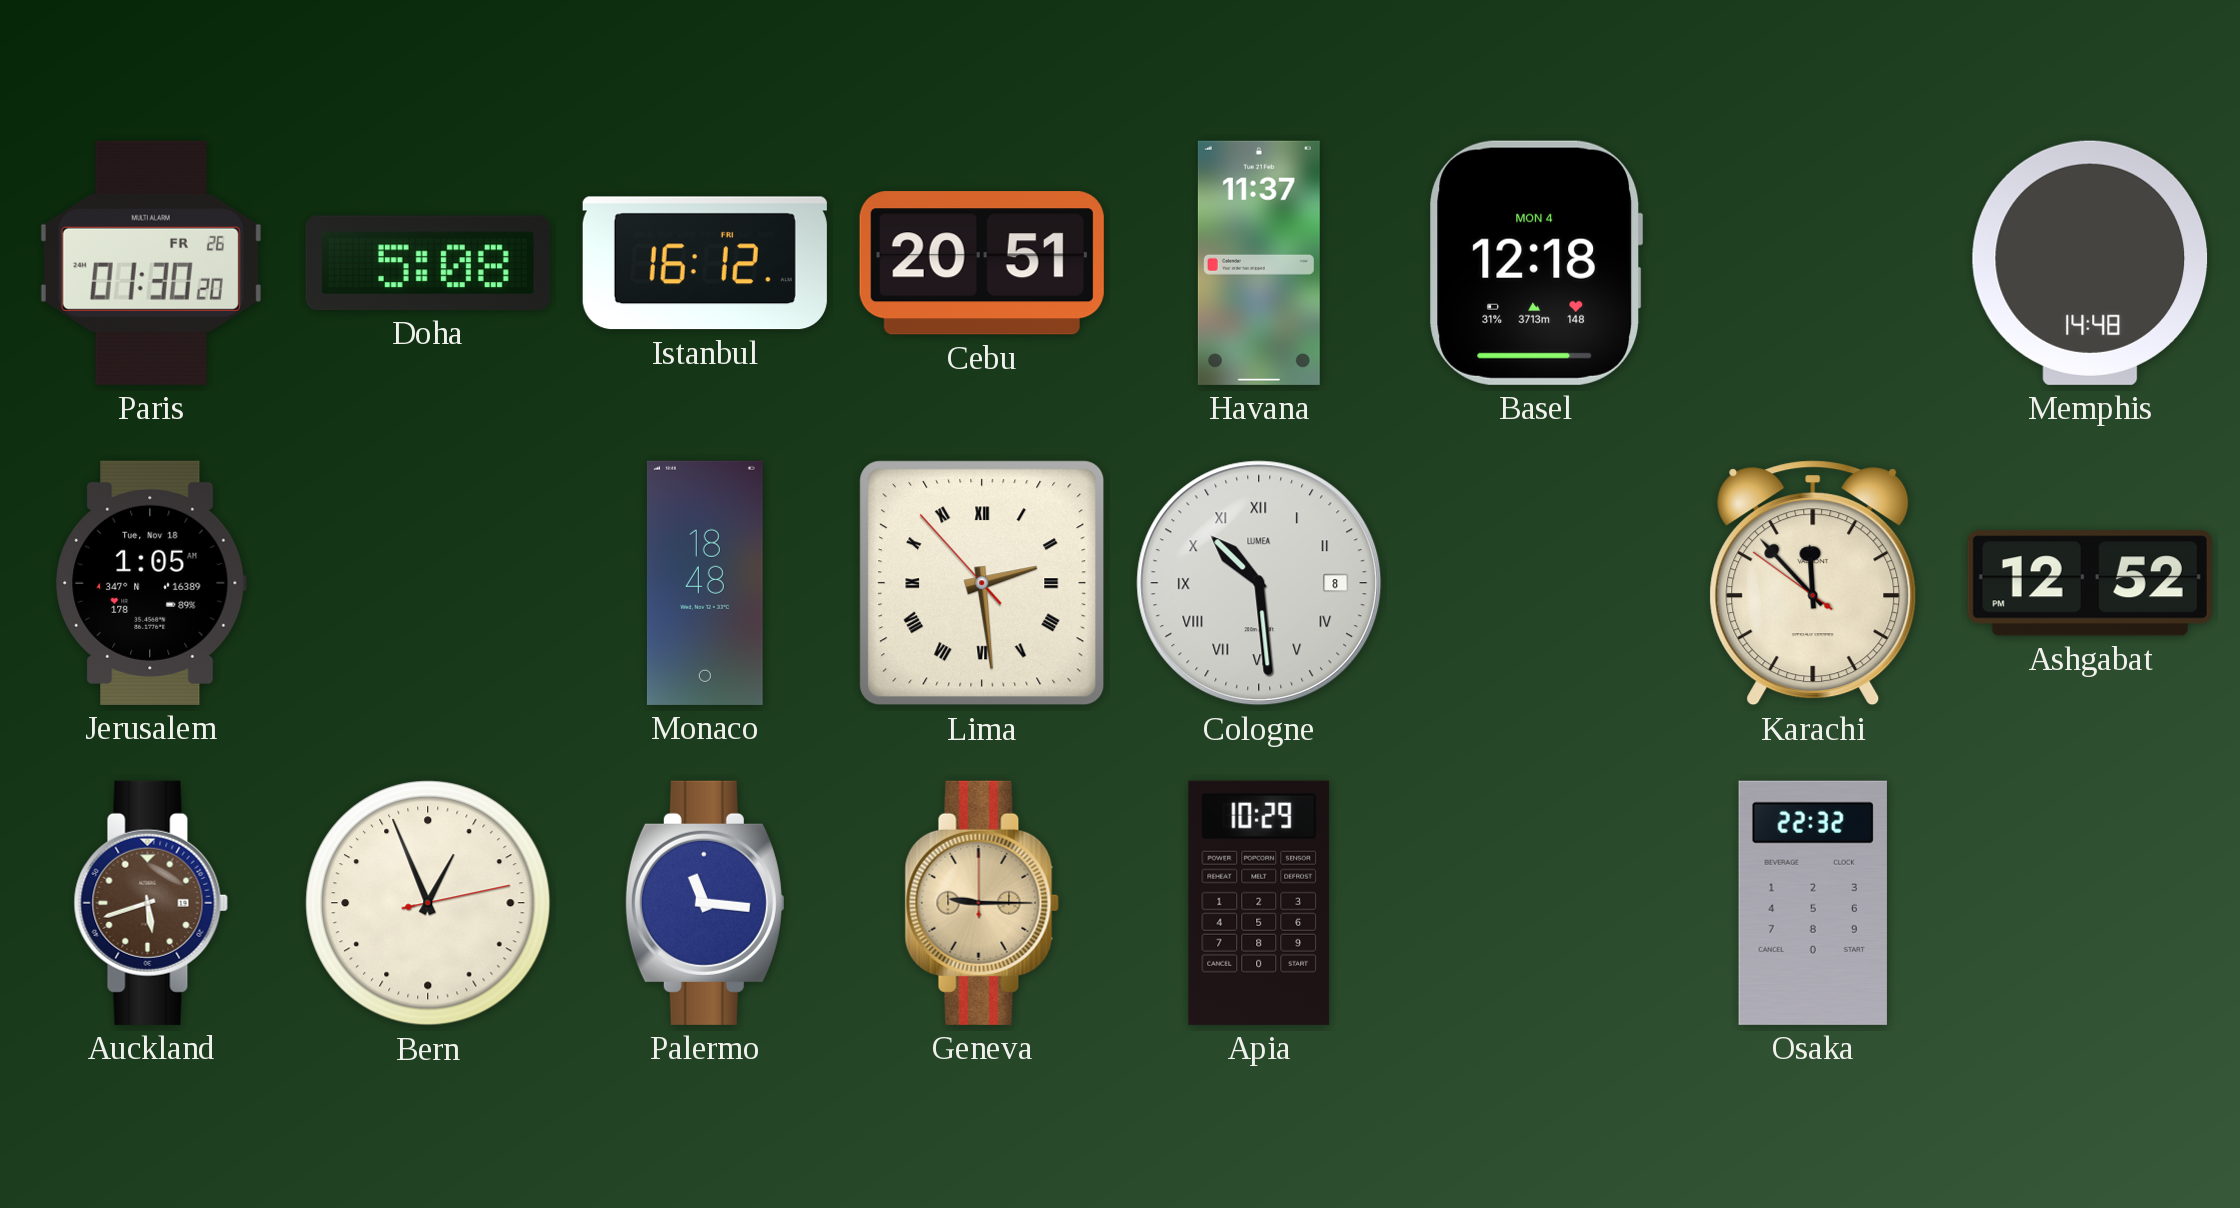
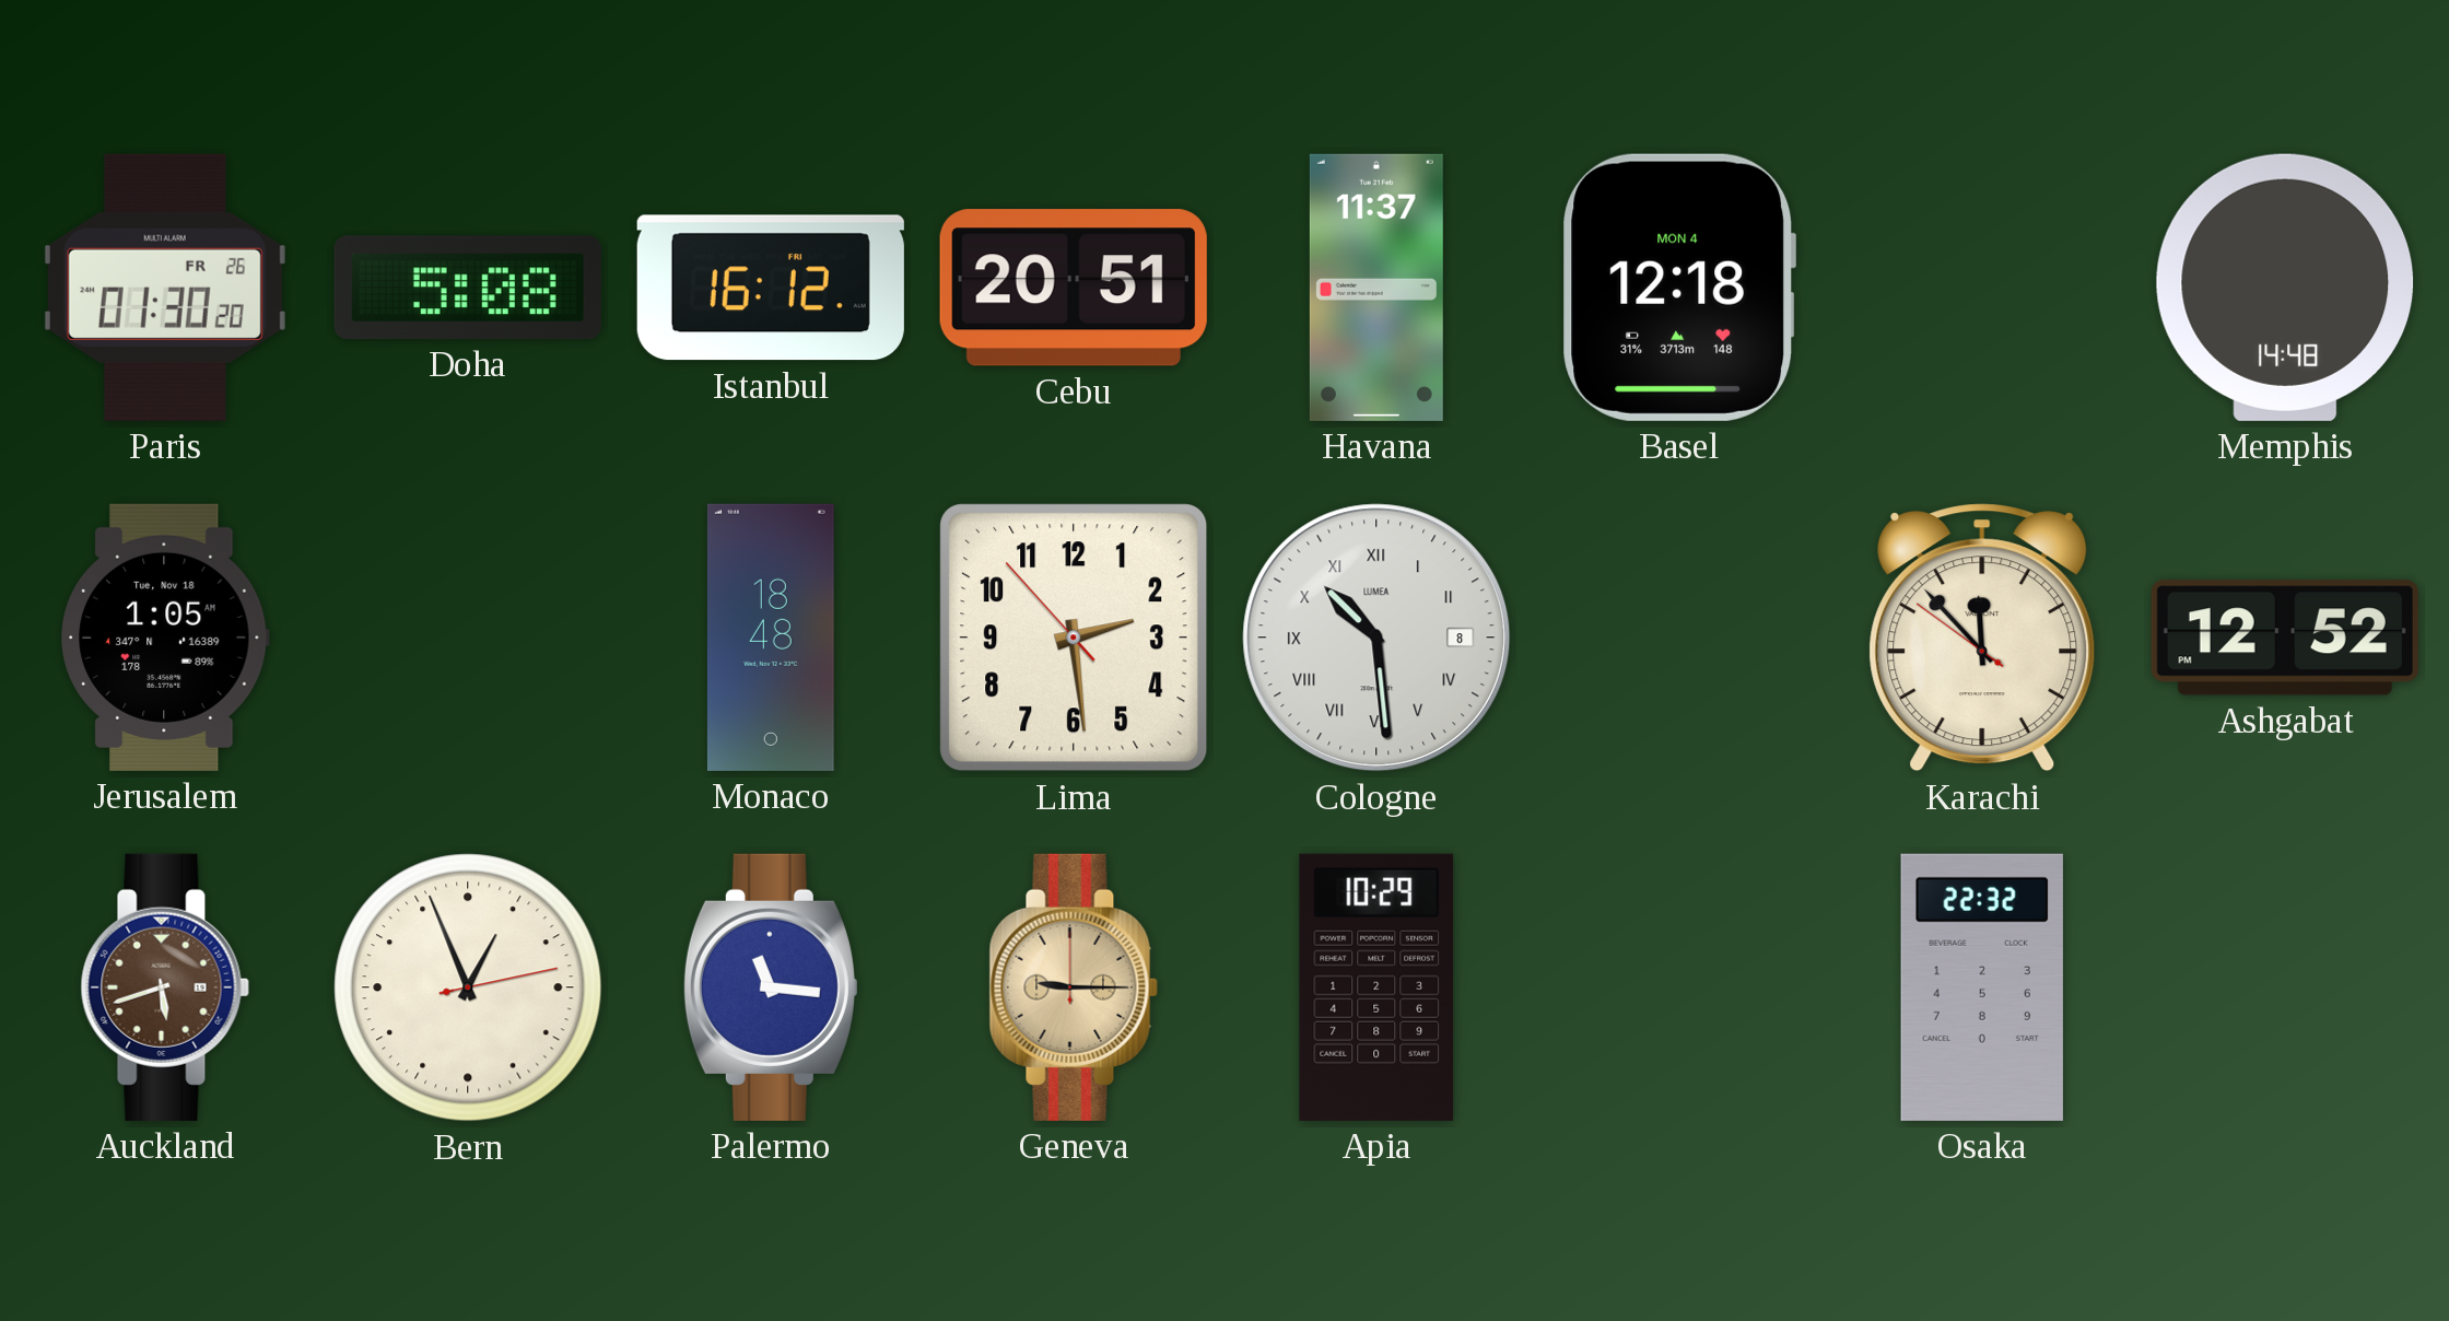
Lima numerals: Roman -> Arabic
